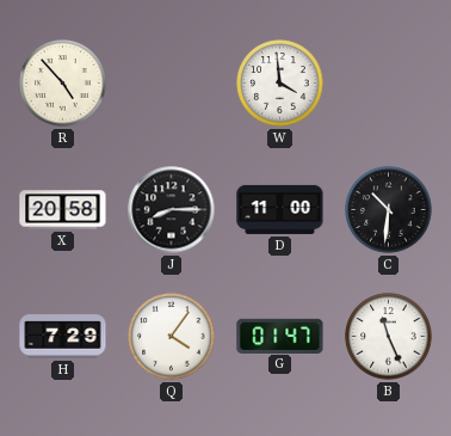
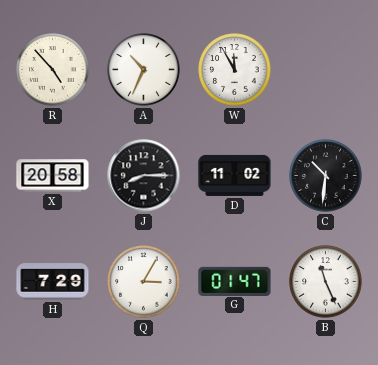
A: none -> 10:34
W: 3:59 -> 11:55
D: 11:00 -> 11:02
Q: 4:06 -> 3:05
